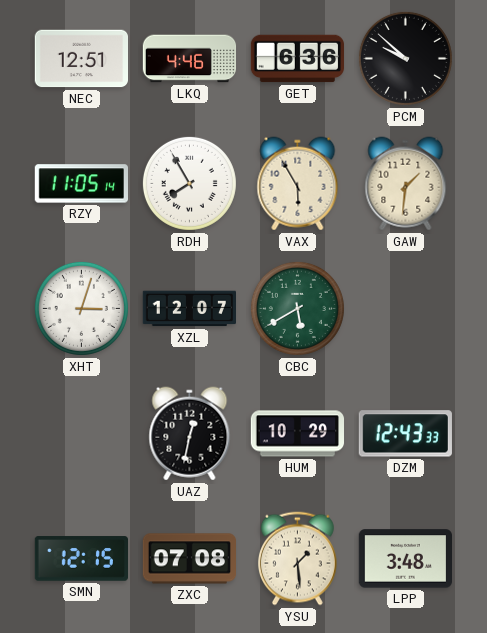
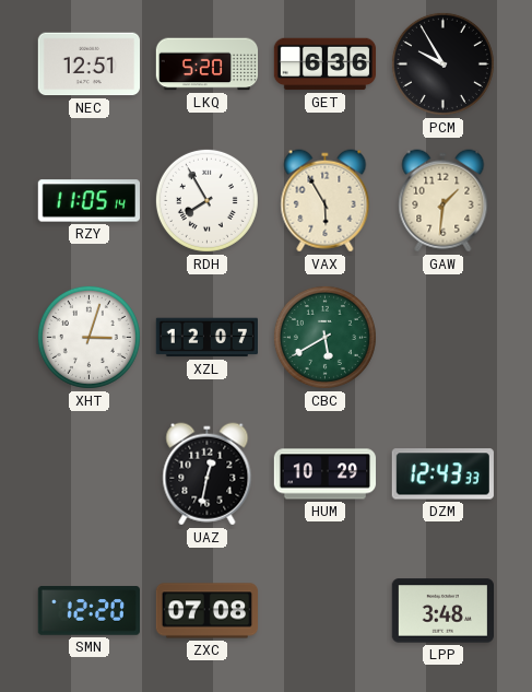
LKQ: 4:46 -> 5:20
PCM: 9:52 -> 9:55
SMN: 12:15 -> 12:20
YSU: 1:29 -> none
